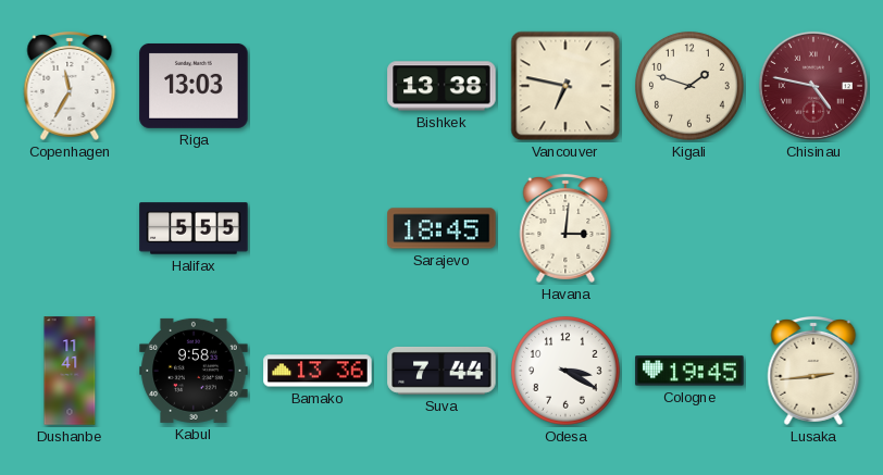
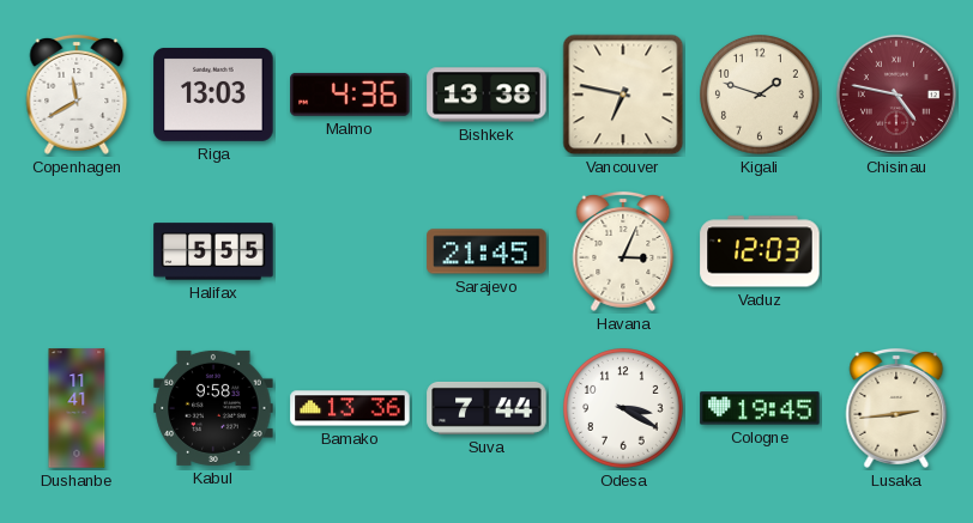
Copenhagen: 11:35 -> 11:40
Malmo: none -> 4:36
Sarajevo: 18:45 -> 21:45
Havana: 3:01 -> 3:04
Vaduz: none -> 12:03
